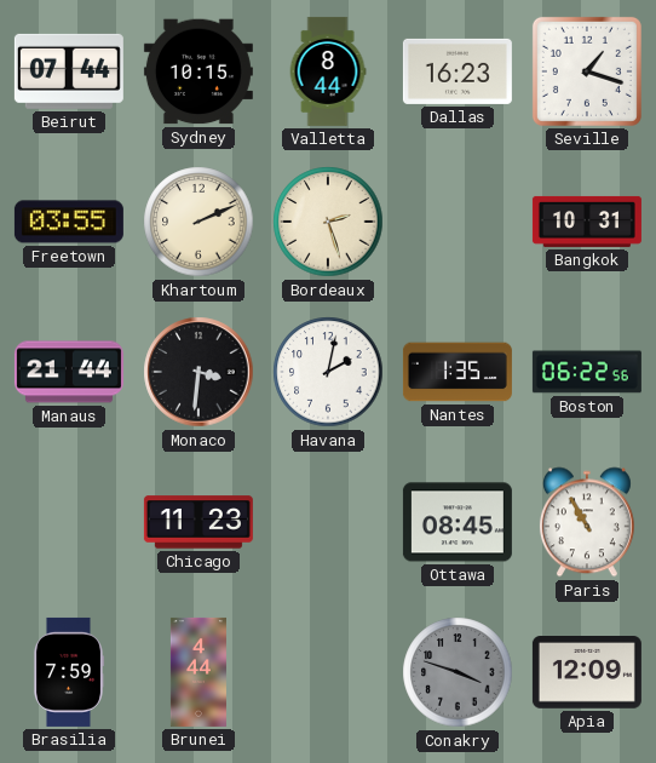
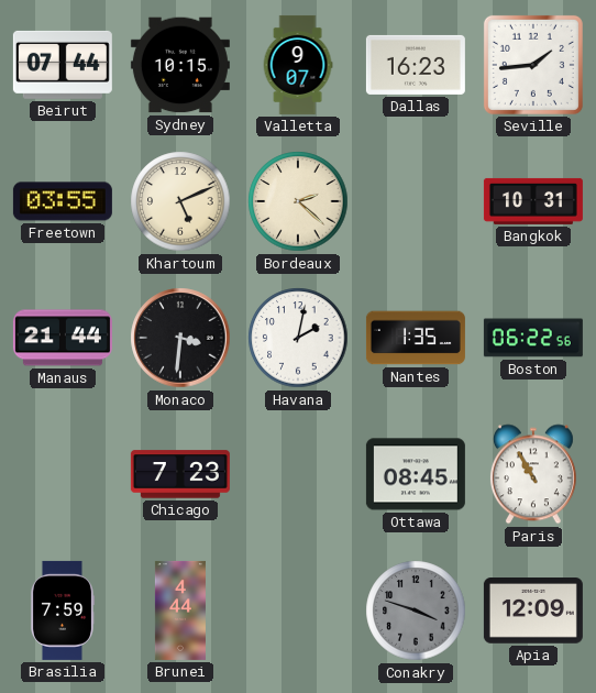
Valletta: 8:44 -> 9:07
Seville: 1:18 -> 1:44
Khartoum: 2:11 -> 5:11
Bordeaux: 2:27 -> 2:22
Chicago: 11:23 -> 7:23
